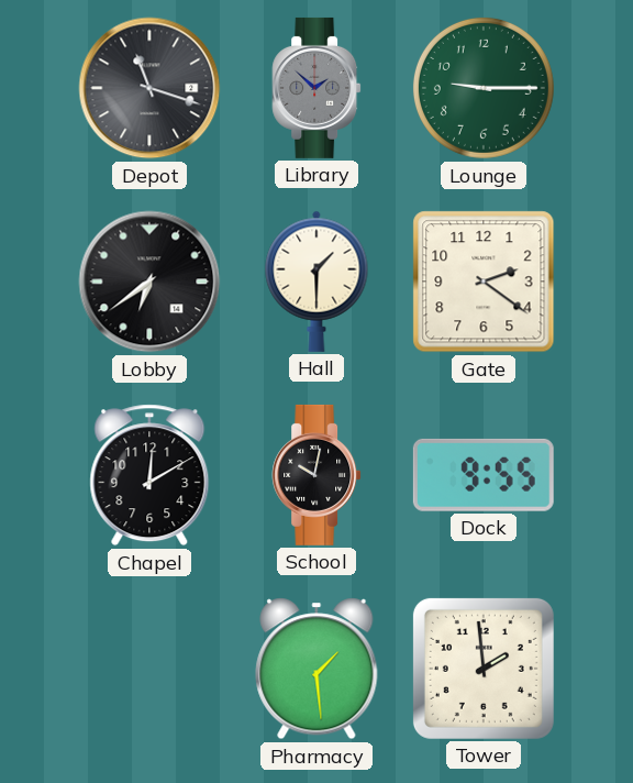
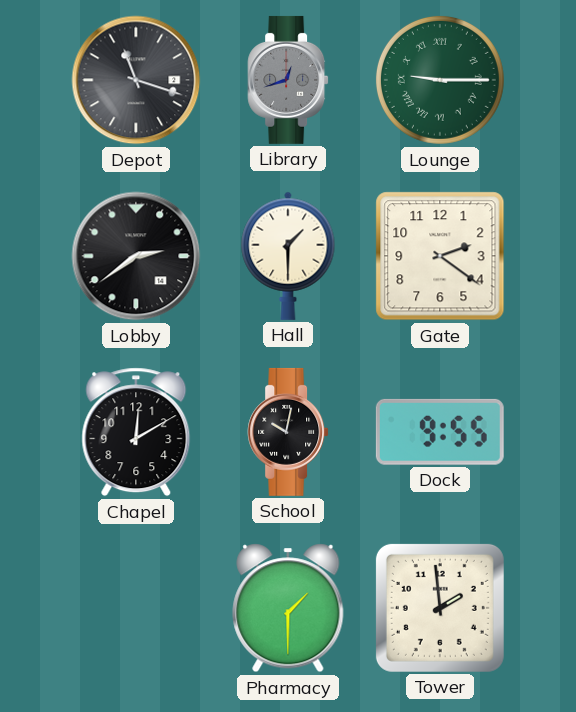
Library: 1:52 -> 12:42
Lounge numerals: Arabic -> Roman
Lobby: 6:39 -> 2:39
Pharmacy: 1:29 -> 1:30
